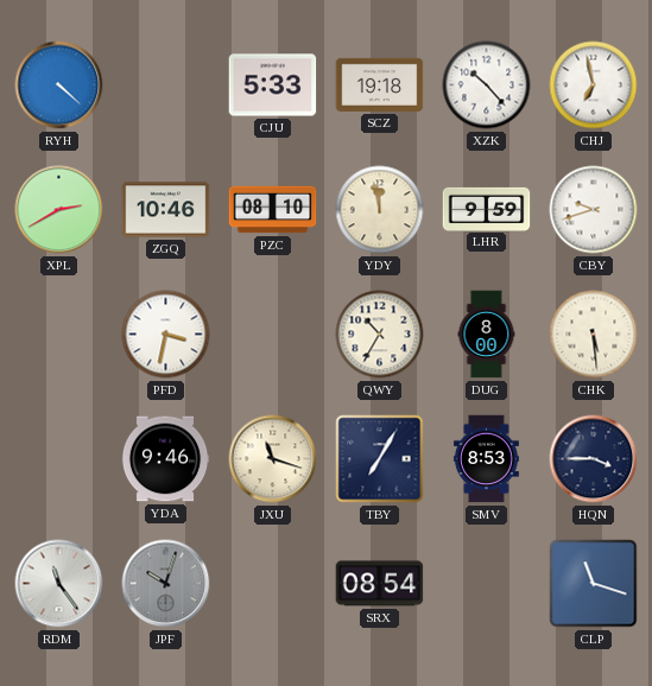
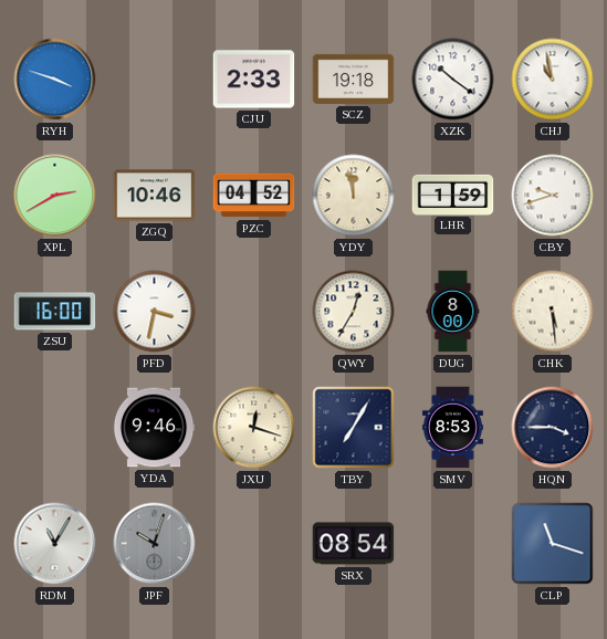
RYH: 4:22 -> 3:48
CJU: 5:33 -> 2:33
XZK: 10:23 -> 10:21
CHJ: 6:58 -> 10:58
PZC: 08:10 -> 04:52
LHR: 9:59 -> 1:59
ZSU: none -> 16:00
QWY: 10:35 -> 12:35
JXU: 11:18 -> 12:18
RDM: 11:24 -> 11:05
